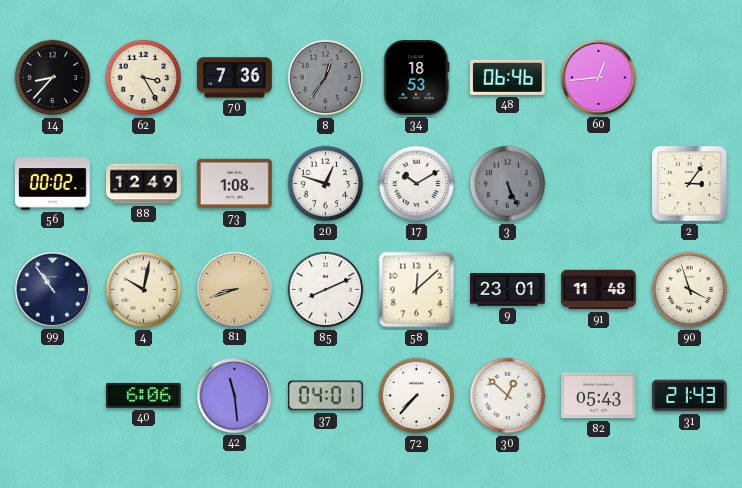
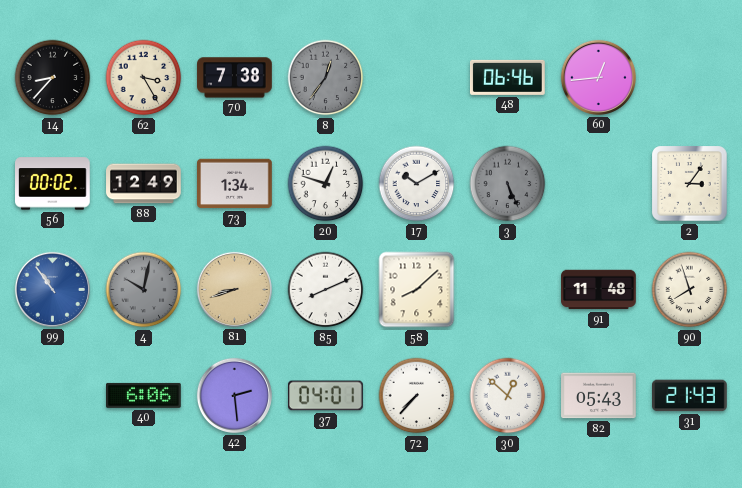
70: 7:36 -> 7:38
34: 18:53 -> none
73: 1:08 -> 1:34
99 dial: navy -> blue
4 dial: cream -> grey
58: 12:08 -> 8:08
9: 23:01 -> none
90: 3:57 -> 7:57
42: 11:29 -> 2:29
